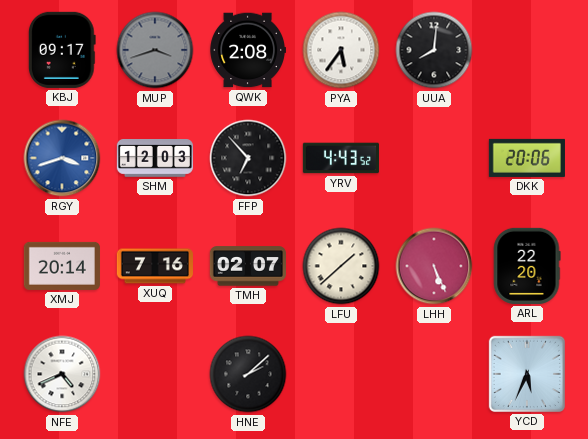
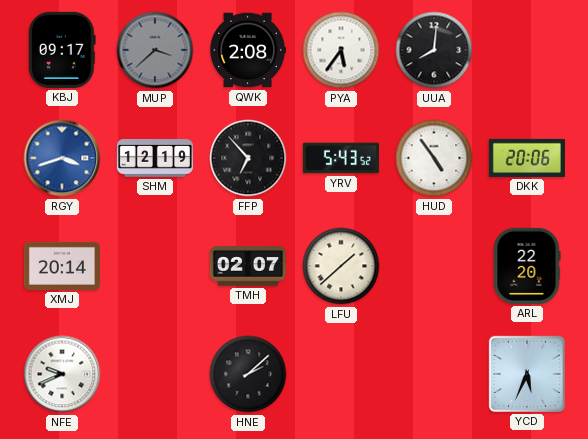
MUP: 3:42 -> 3:38
SHM: 12:03 -> 12:19
YRV: 4:43 -> 5:43
HUD: none -> 4:54
XUQ: 7:16 -> none
LHH: 5:26 -> none
NFE: 4:41 -> 9:41
